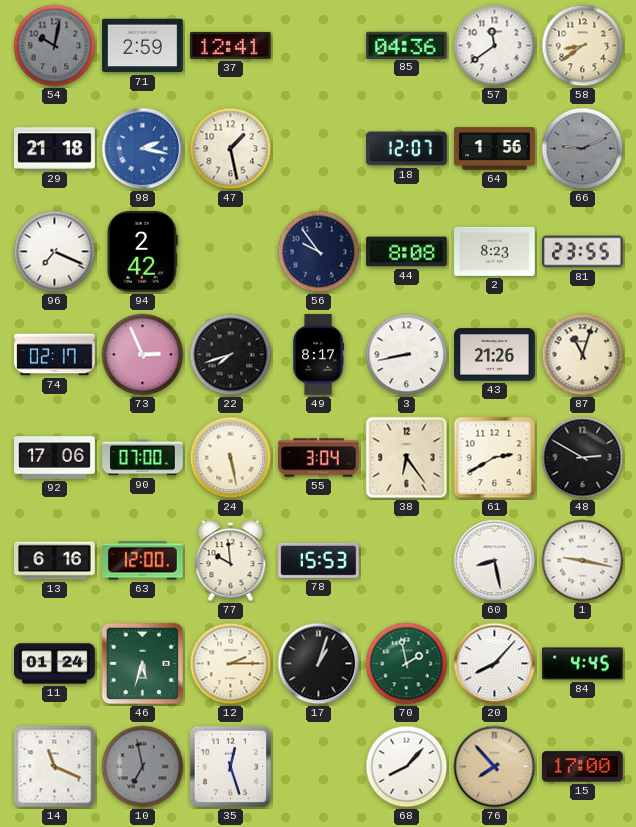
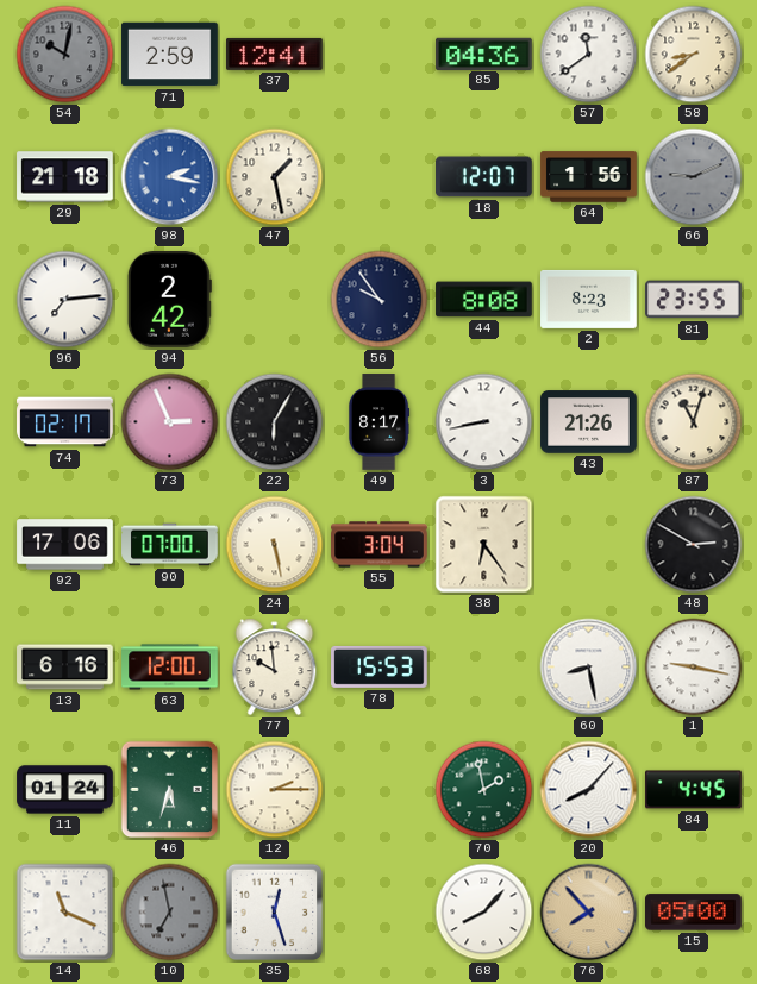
96: 7:19 -> 7:14
22: 7:42 -> 6:05
61: 2:40 -> none
17: 1:03 -> none
15: 17:00 -> 05:00
